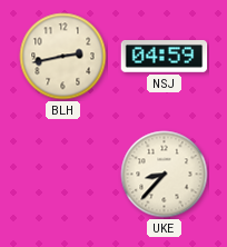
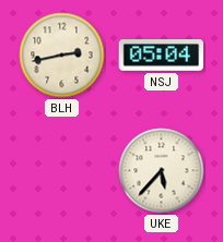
NSJ: 04:59 -> 05:04
UKE: 8:37 -> 5:37
